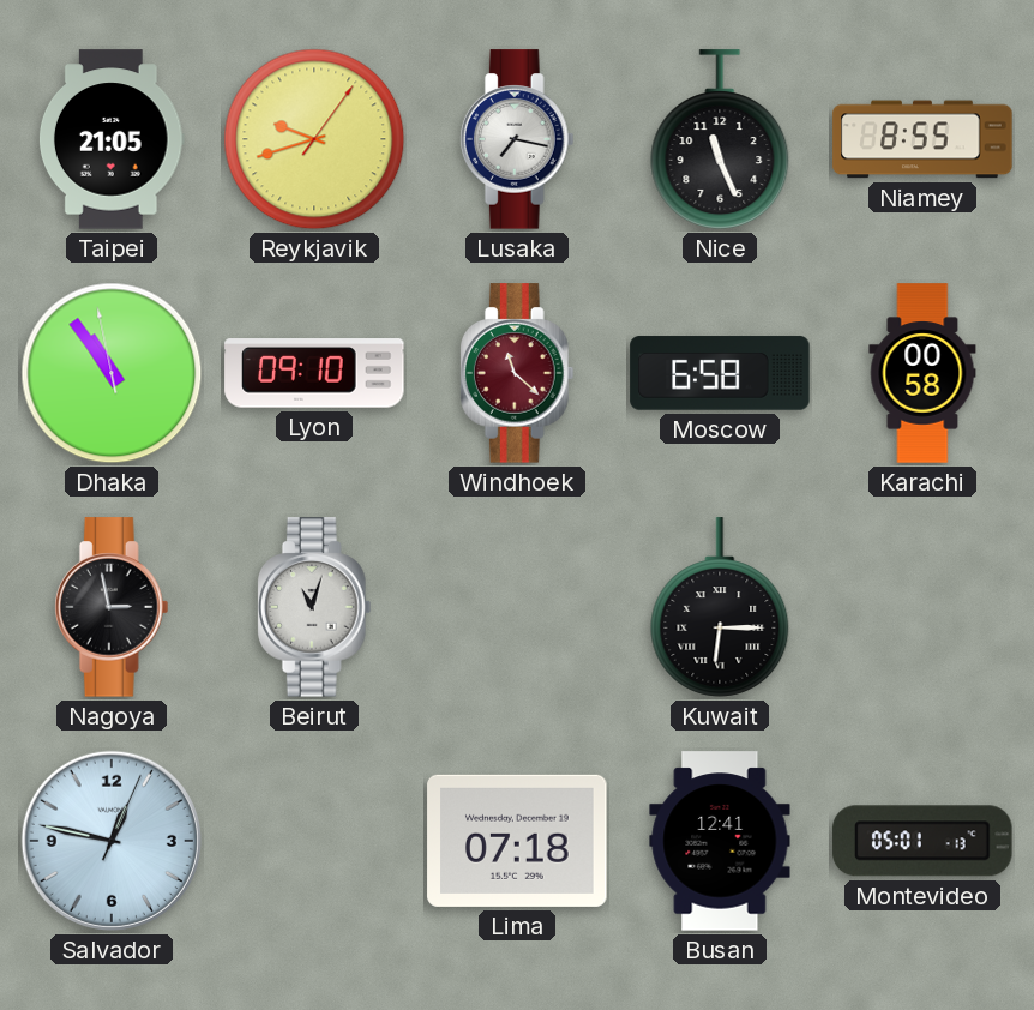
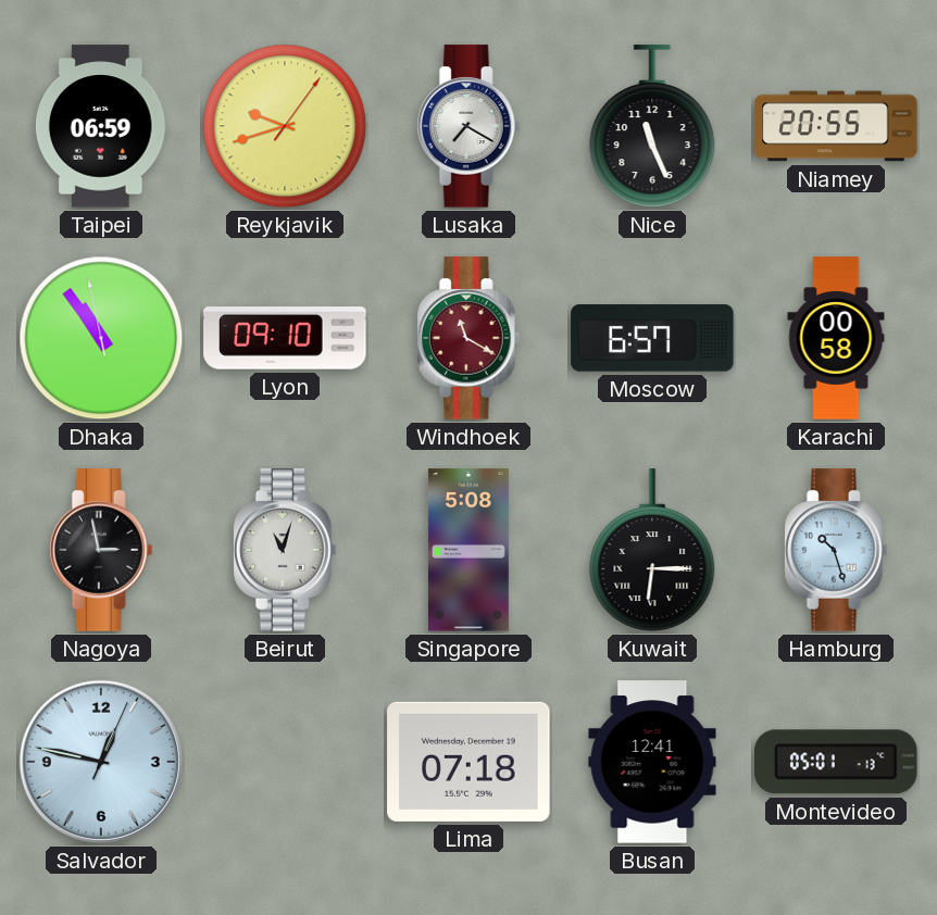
Taipei: 21:05 -> 06:59
Lusaka: 7:17 -> 7:20
Niamey: 8:55 -> 20:55
Windhoek: 11:22 -> 11:20
Moscow: 6:58 -> 6:57
Singapore: none -> 5:08
Hamburg: none -> 10:27
